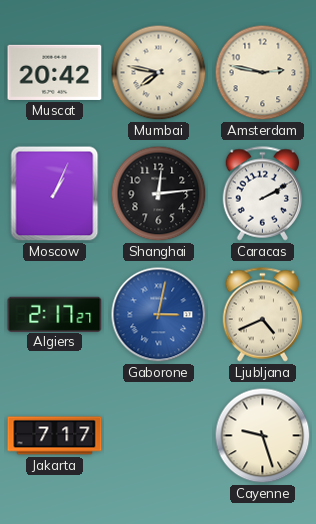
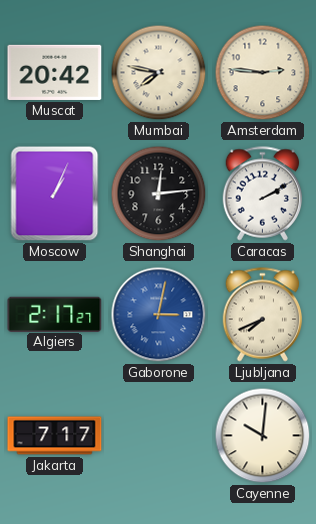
Amsterdam: 2:47 -> 2:46
Ljubljana: 4:41 -> 7:41
Cayenne: 9:27 -> 10:01
